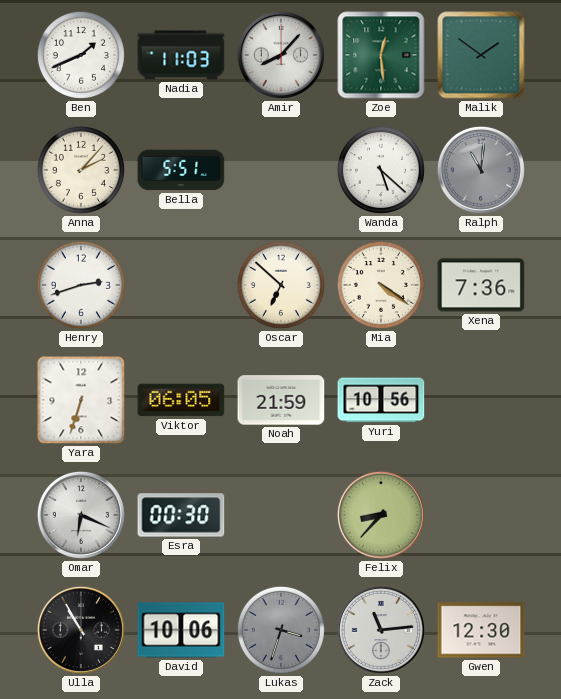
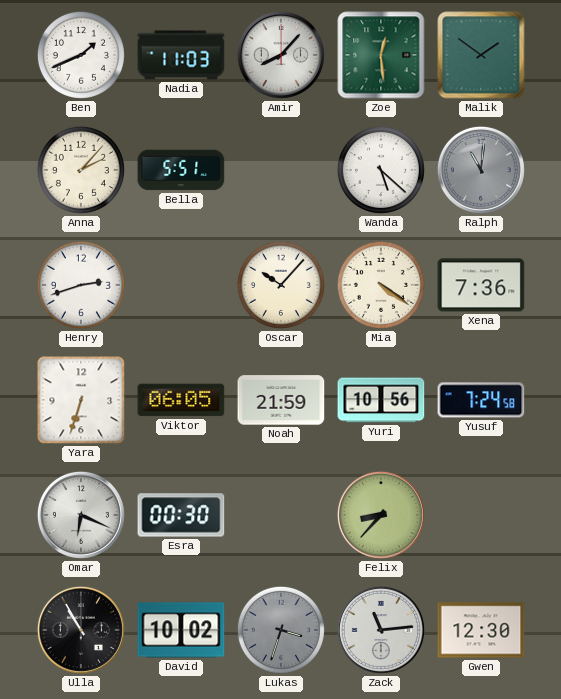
Oscar: 6:52 -> 10:07
Yusuf: none -> 7:24
David: 10:06 -> 10:02
